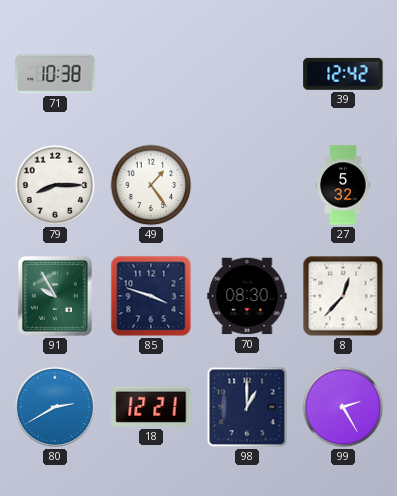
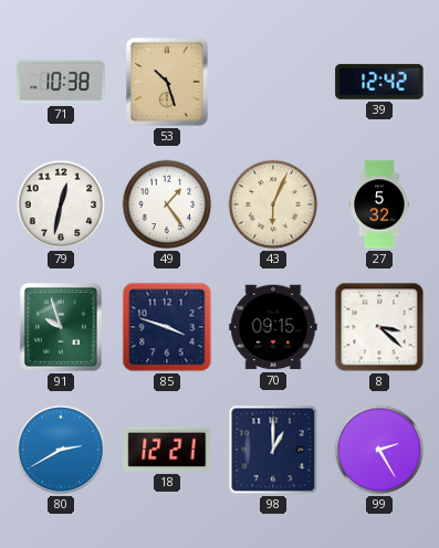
53: none -> 10:27
79: 8:15 -> 12:32
43: none -> 6:04
91: 9:55 -> 9:57
70: 08:30 -> 09:15
8: 12:37 -> 3:22
